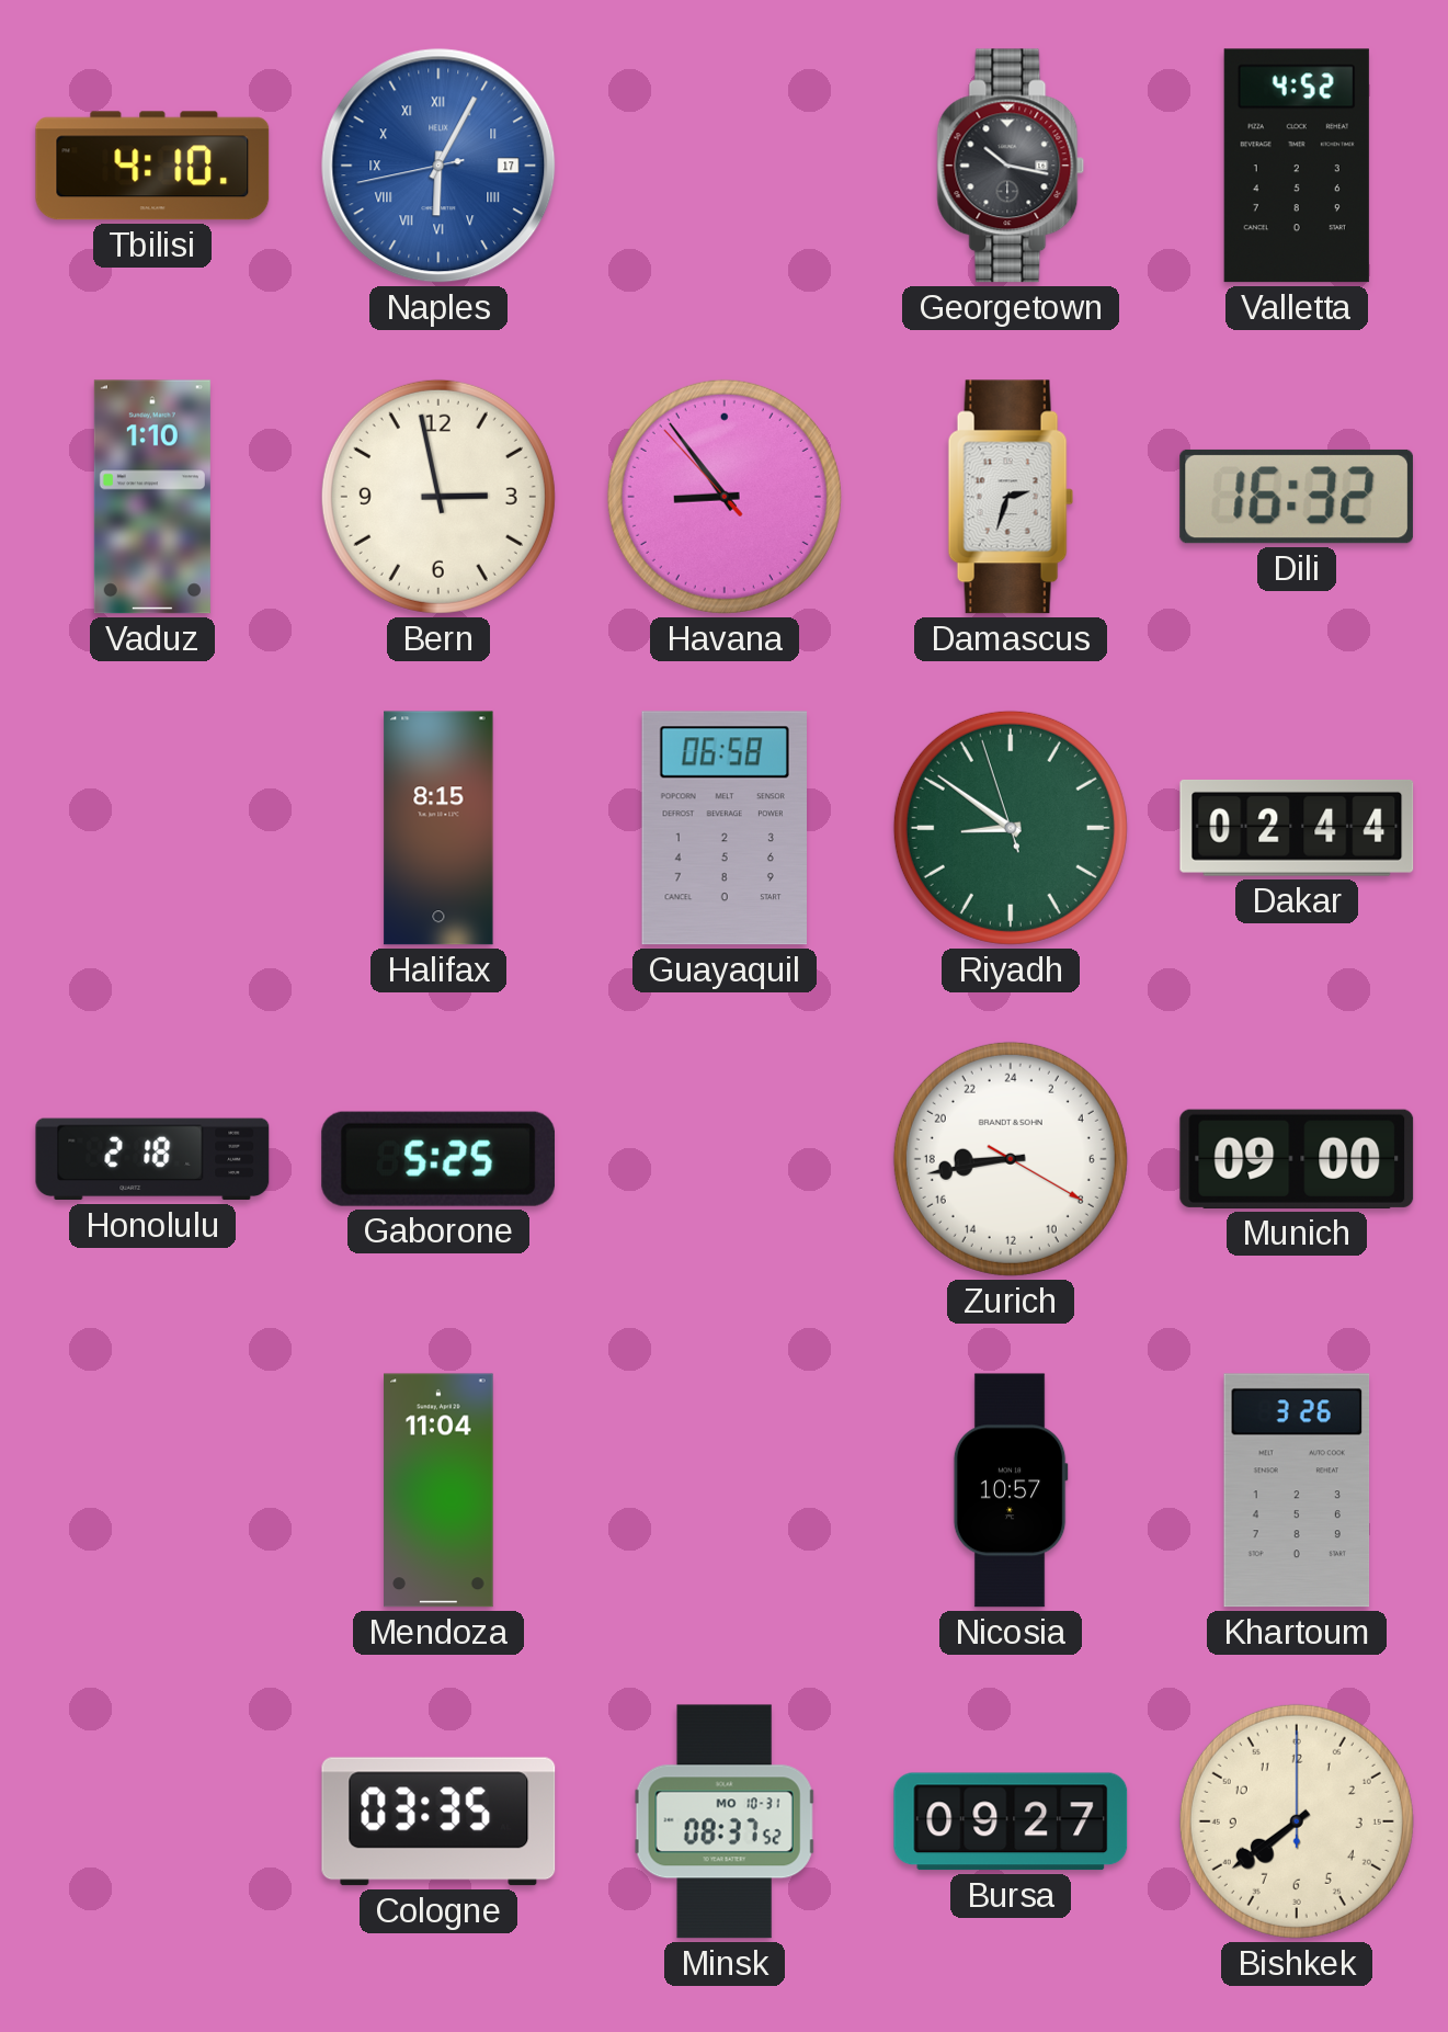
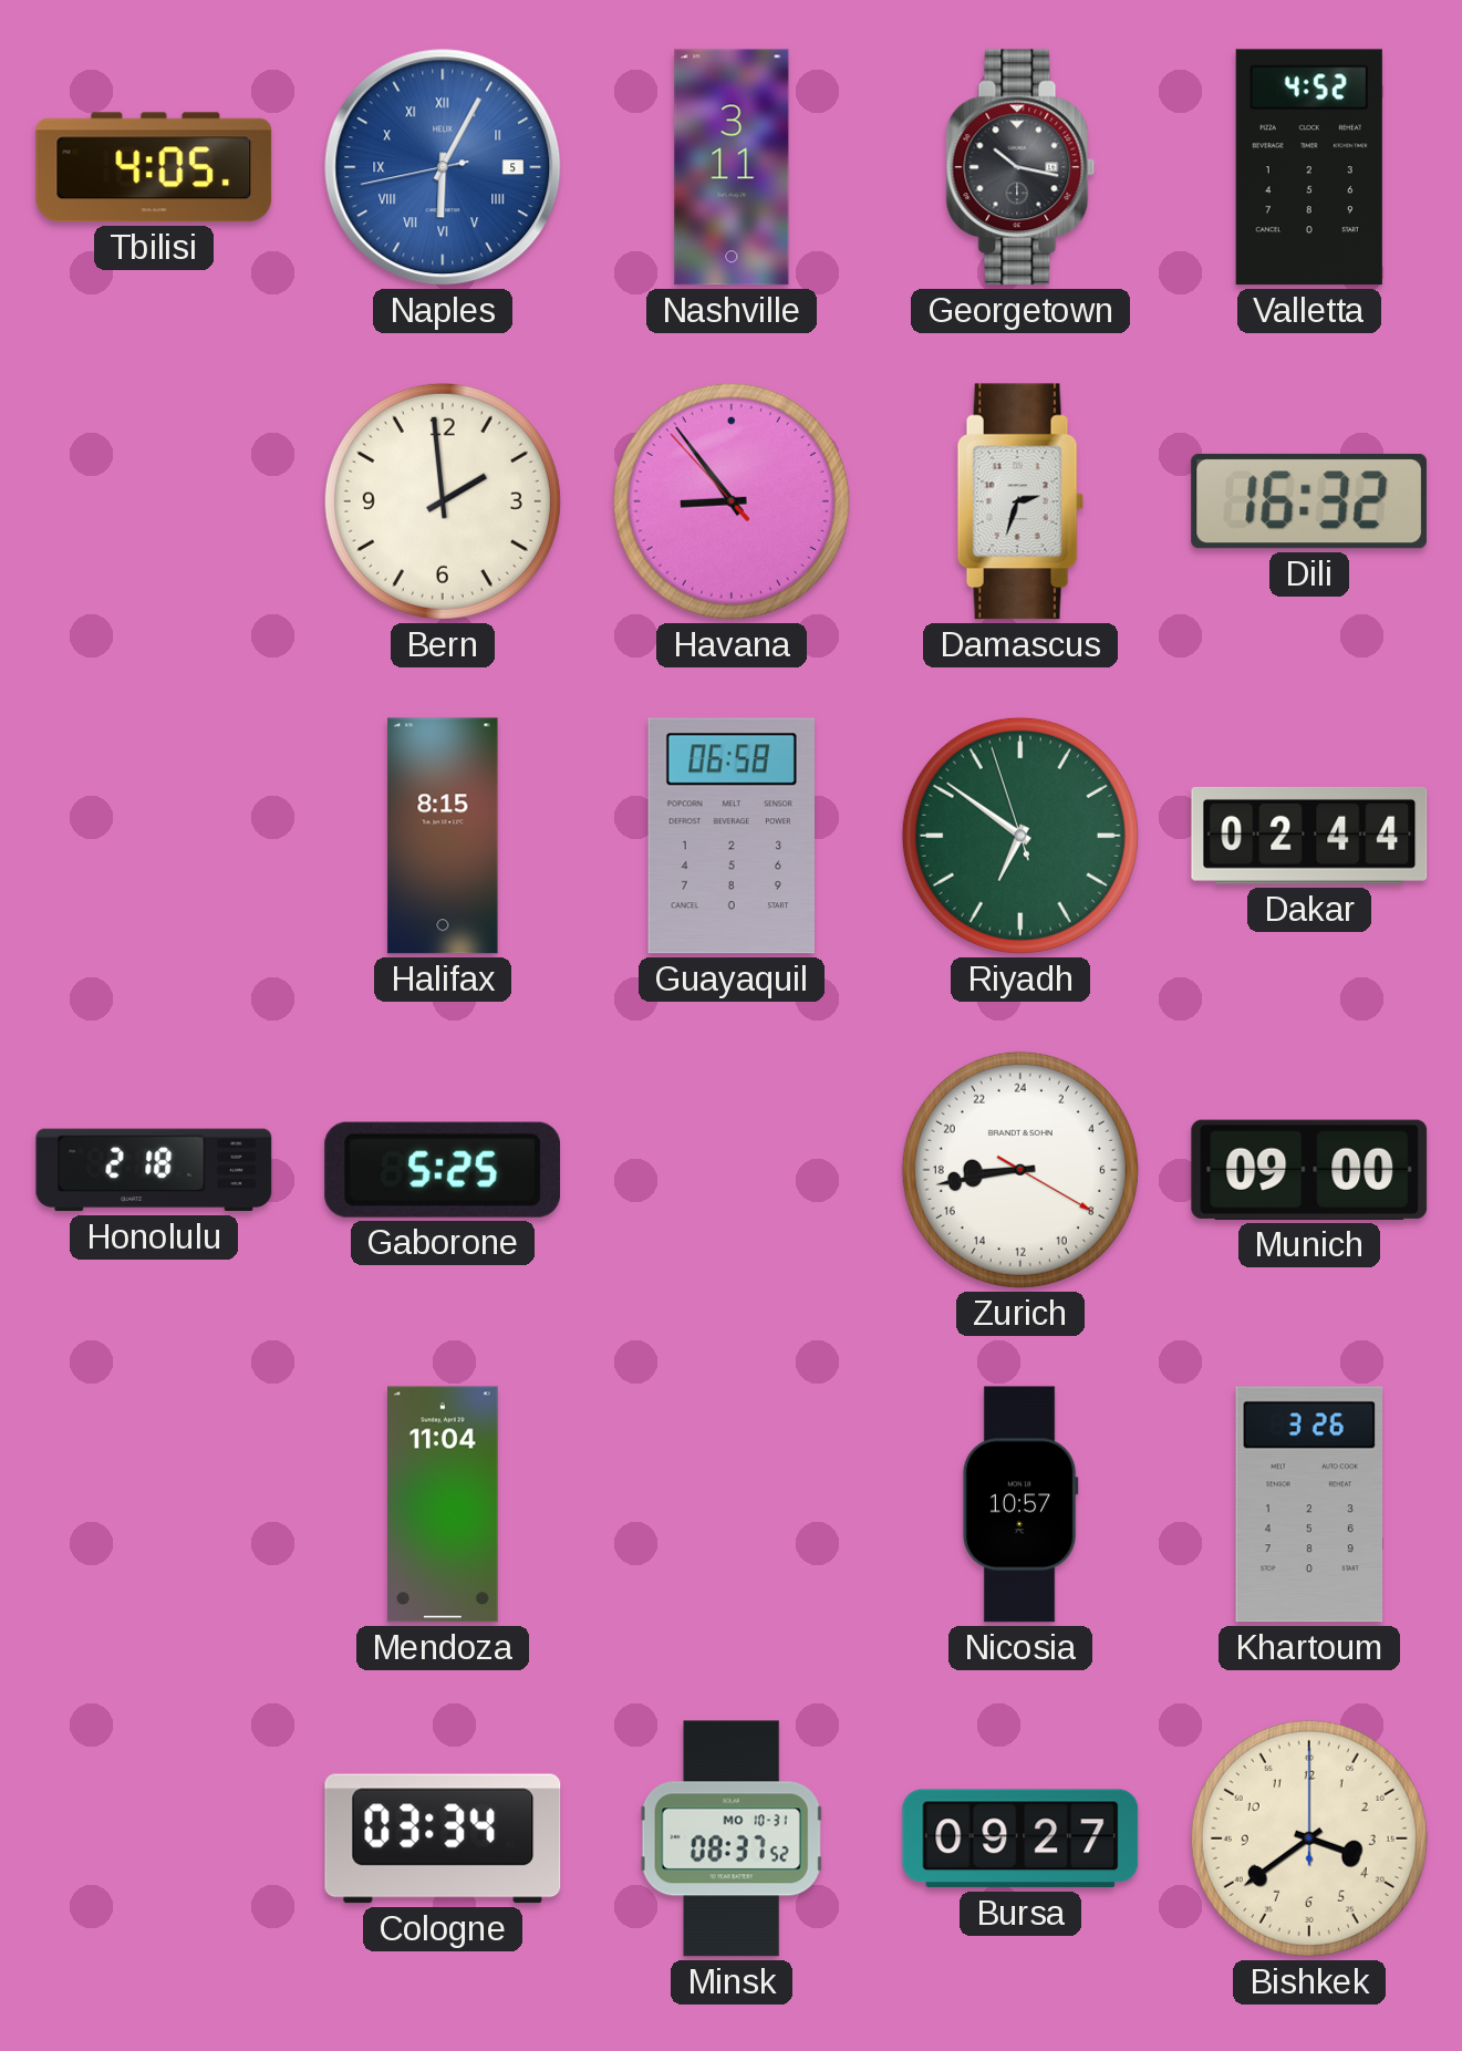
Tbilisi: 4:10 -> 4:05
Naples date: 17 -> 5
Nashville: none -> 3:11
Vaduz: 1:10 -> none
Bern: 2:58 -> 1:59
Riyadh: 8:50 -> 6:50
Cologne: 03:35 -> 03:34
Bishkek: 7:39 -> 3:39
